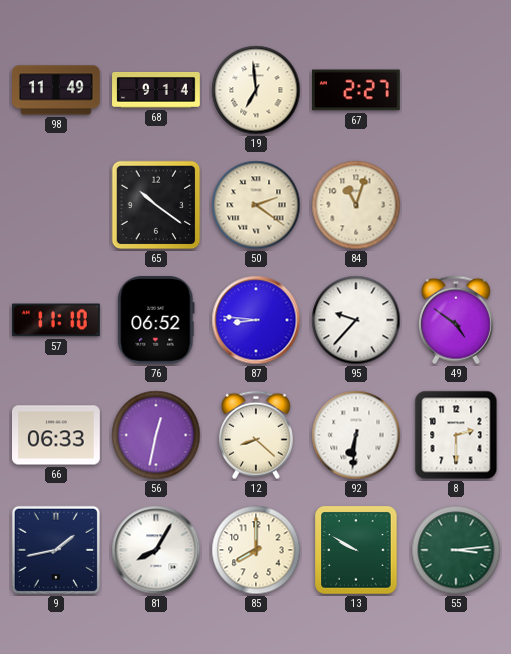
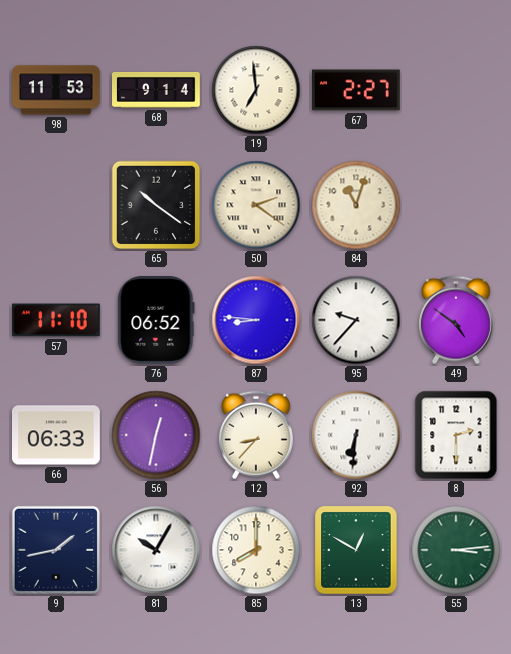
98: 11:49 -> 11:53
12: 8:22 -> 8:37
81: 8:05 -> 10:05
13: 9:50 -> 12:50
